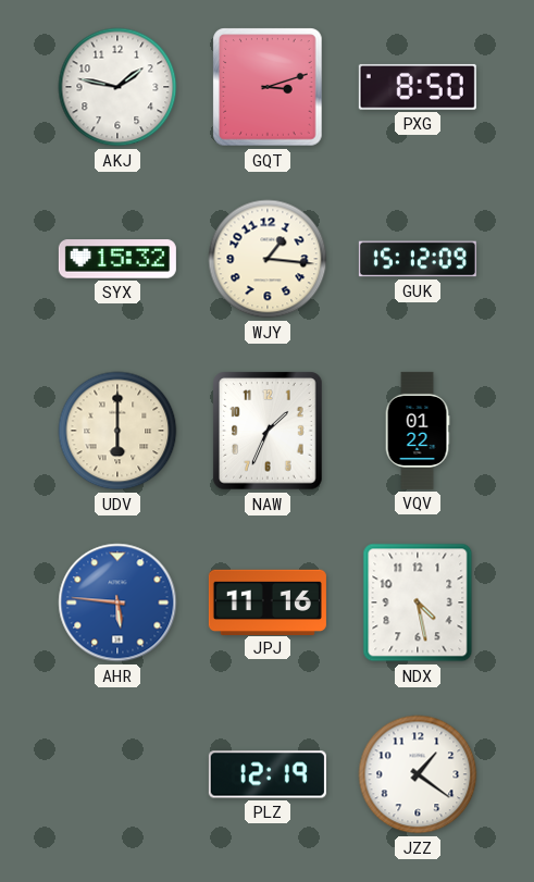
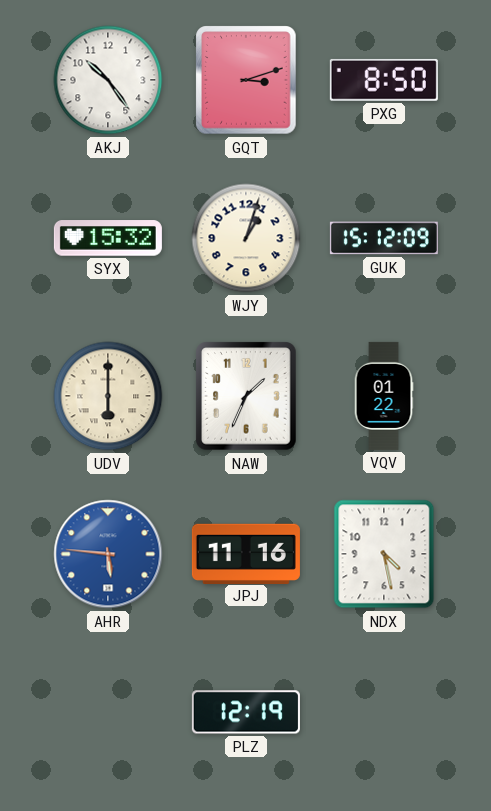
AKJ: 1:47 -> 10:24
WJY: 1:16 -> 1:03
JZZ: 1:21 -> none
